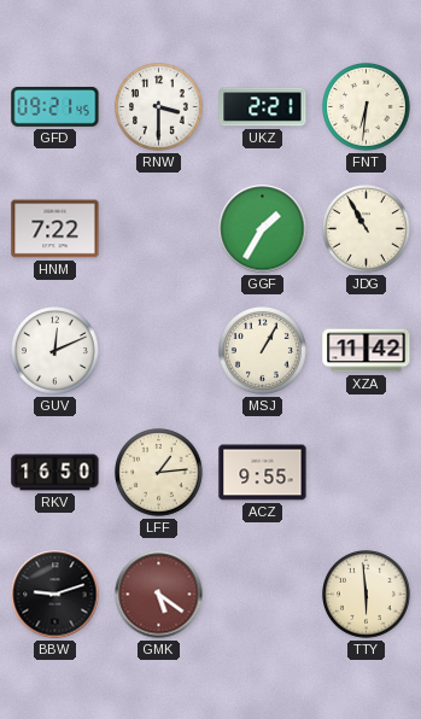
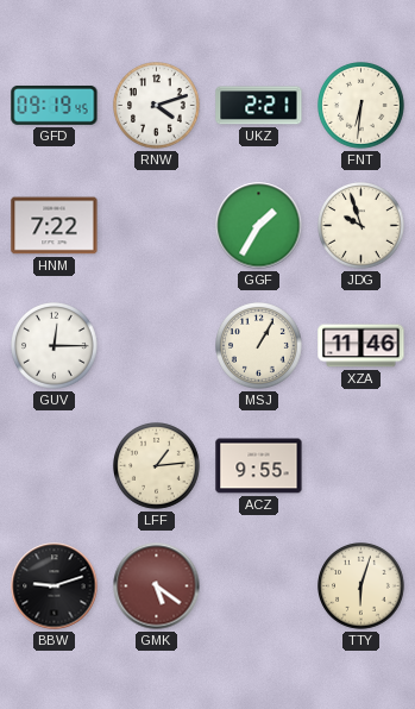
GFD: 09:21 -> 09:19
RNW: 3:30 -> 4:12
JDG: 10:55 -> 9:57
GUV: 12:11 -> 12:15
XZA: 11:42 -> 11:46
RKV: 16:50 -> none
TTY: 5:59 -> 6:03
